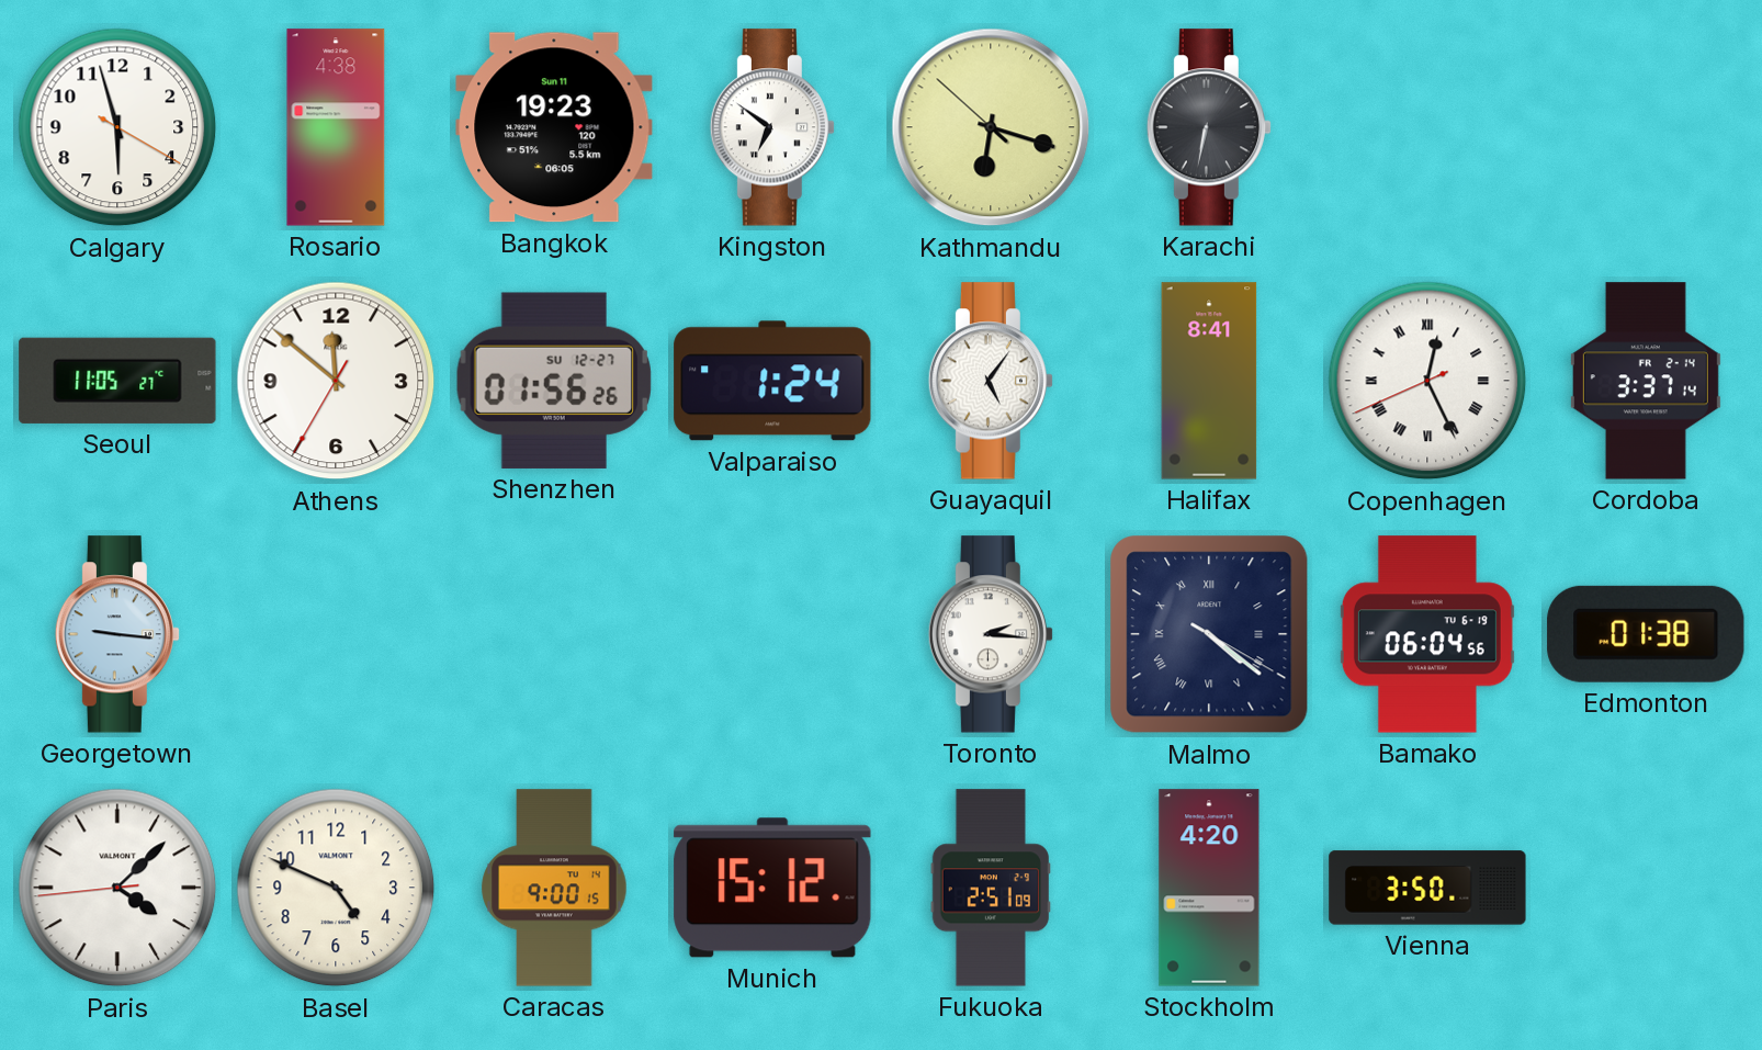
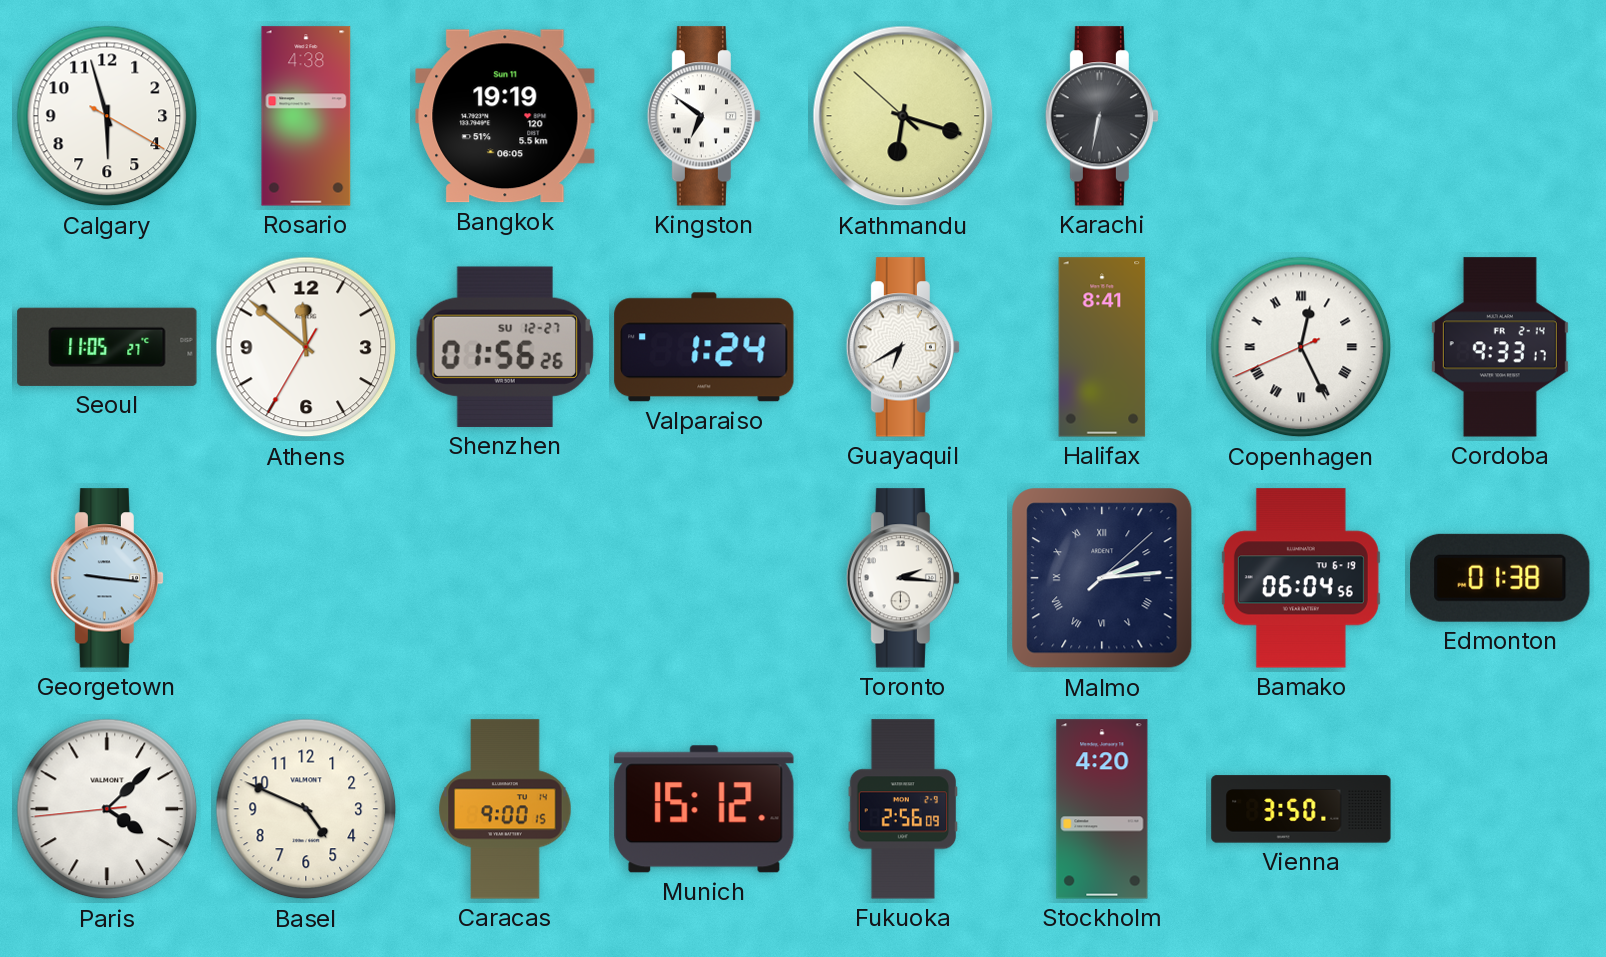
Bangkok: 19:23 -> 19:19
Guayaquil: 5:06 -> 6:40
Cordoba: 3:37 -> 9:33
Malmo: 4:21 -> 2:14
Fukuoka: 2:51 -> 2:56
